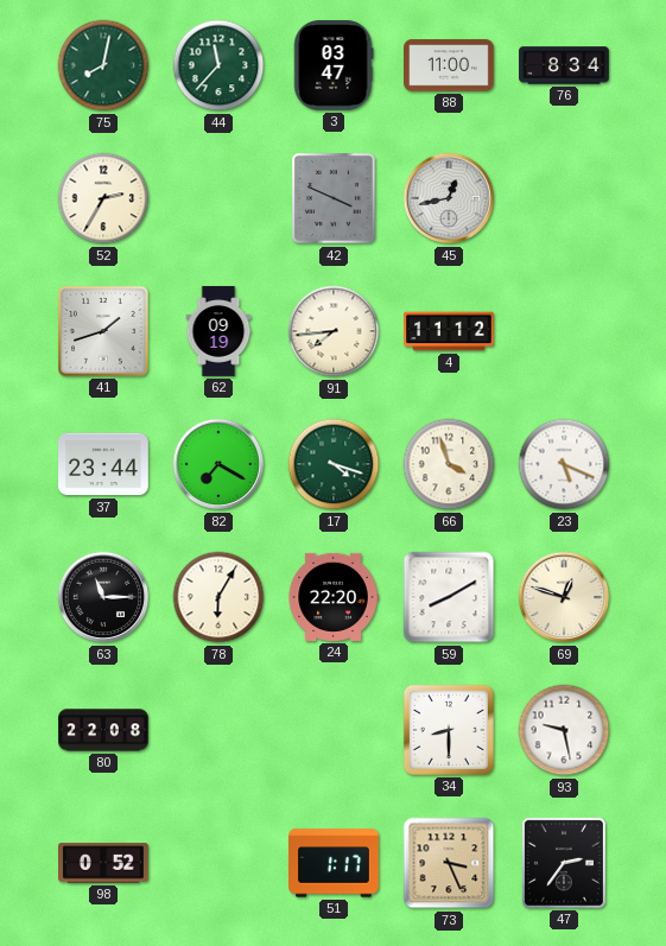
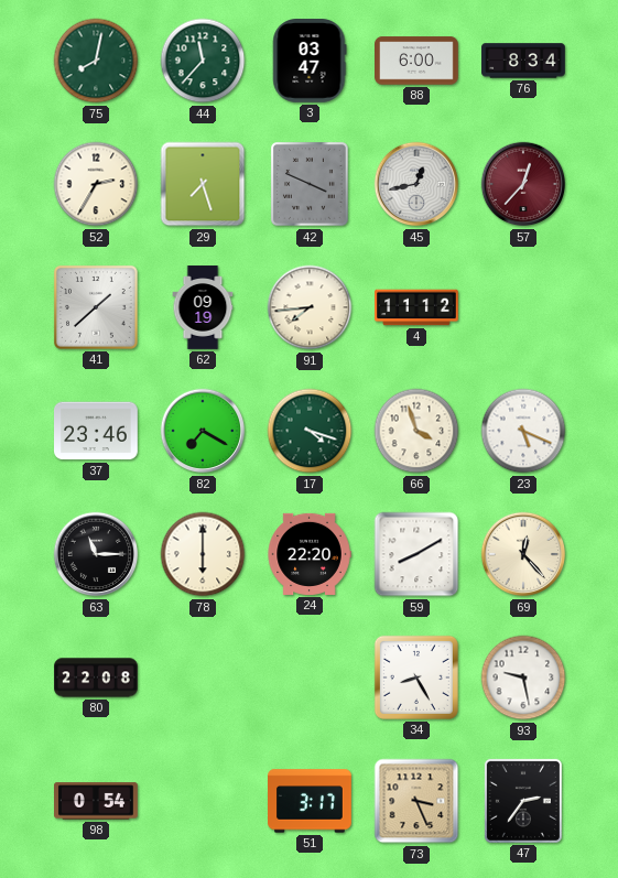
88: 11:00 -> 6:00
29: none -> 7:27
57: none -> 12:37
41: 1:42 -> 1:38
37: 23:44 -> 23:46
78: 6:05 -> 6:00
69: 12:48 -> 12:23
34: 8:30 -> 8:25
98: 0:52 -> 0:54
51: 1:17 -> 3:17
